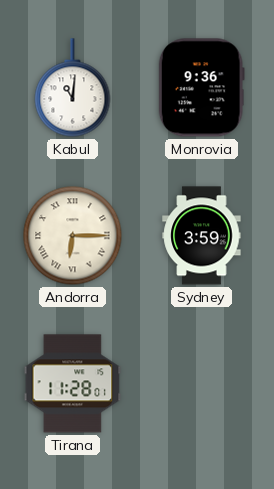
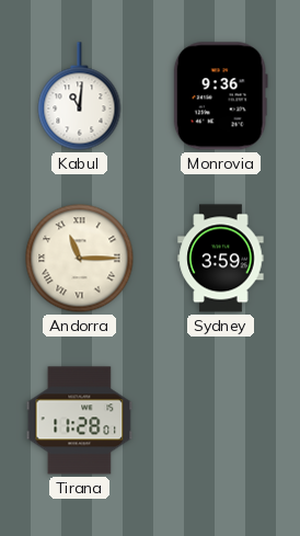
Andorra: 6:15 -> 11:15
